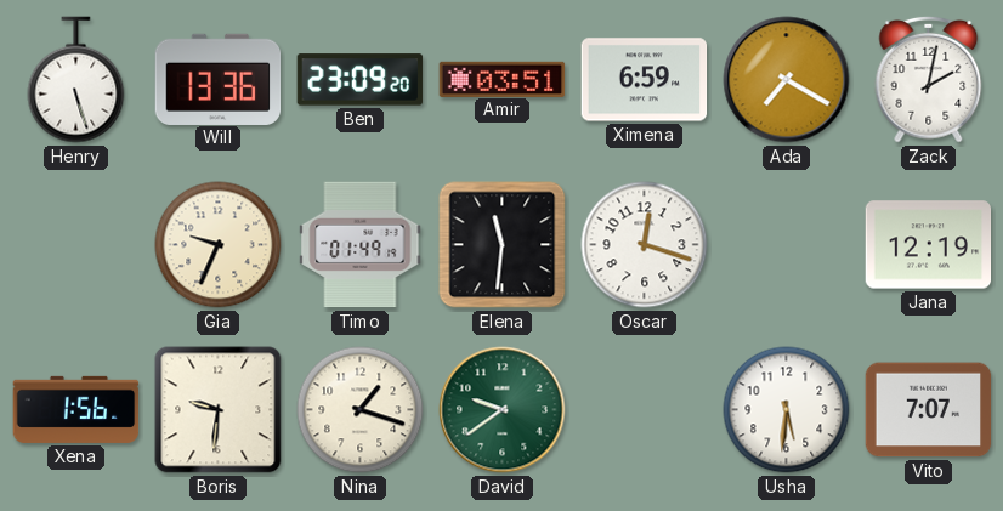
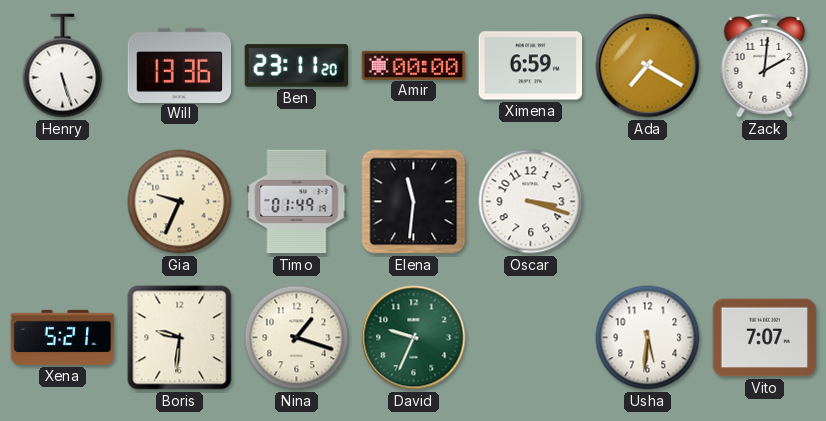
Ben: 23:09 -> 23:11
Amir: 03:51 -> 00:00
Zack: 2:02 -> 2:01
Oscar: 12:18 -> 3:18
Jana: 12:19 -> none
Xena: 1:56 -> 5:21
David: 9:39 -> 9:34
